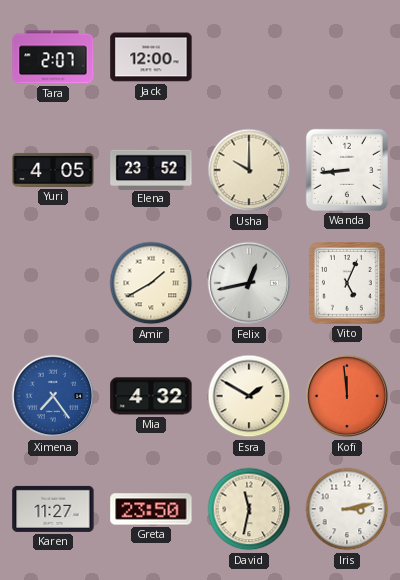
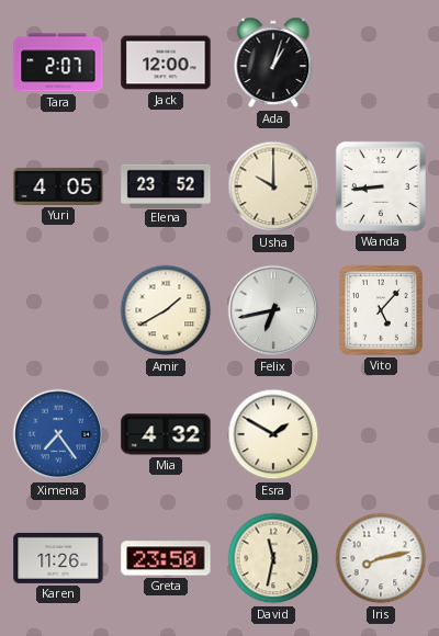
Ada: none -> 1:03
Felix: 12:43 -> 6:43
Vito: 5:04 -> 5:07
Kofi: 11:59 -> none
Karen: 11:27 -> 11:26
Iris: 3:13 -> 8:13
